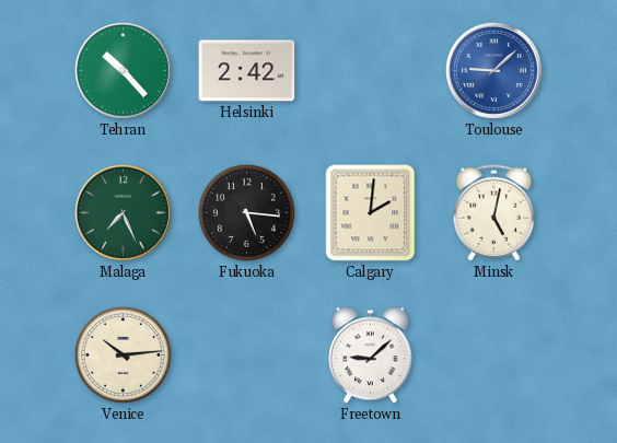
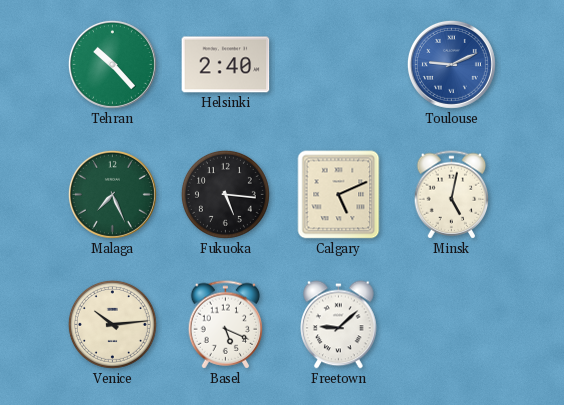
Helsinki: 2:42 -> 2:40
Toulouse: 9:08 -> 9:11
Calgary: 2:01 -> 5:11
Basel: none -> 5:19
